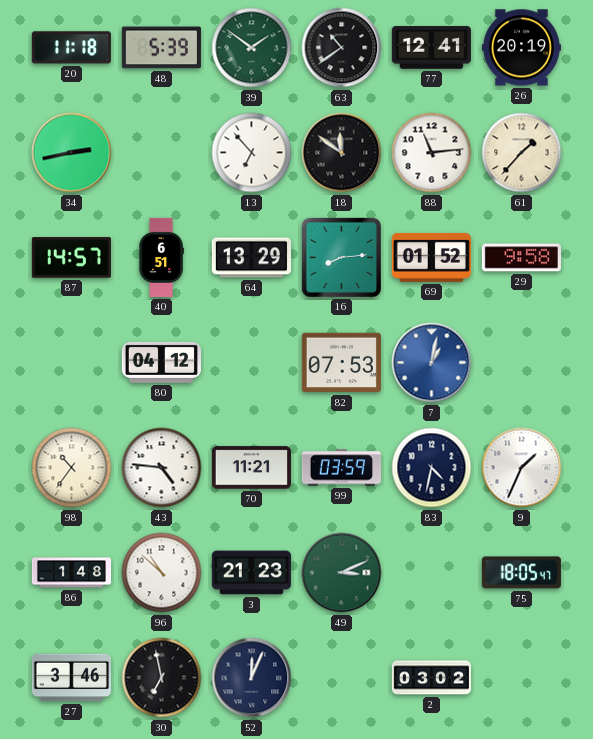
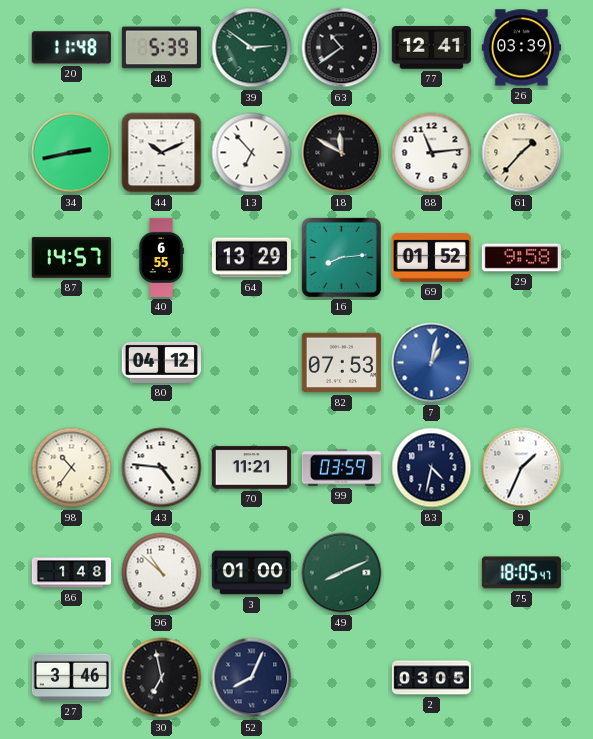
20: 11:18 -> 11:48
39: 1:51 -> 2:51
26: 20:19 -> 03:39
44: none -> 10:11
18: 11:51 -> 11:50
40: 6:51 -> 6:55
3: 21:23 -> 01:00
49: 3:11 -> 8:11
52: 12:04 -> 8:04
2: 03:02 -> 03:05
